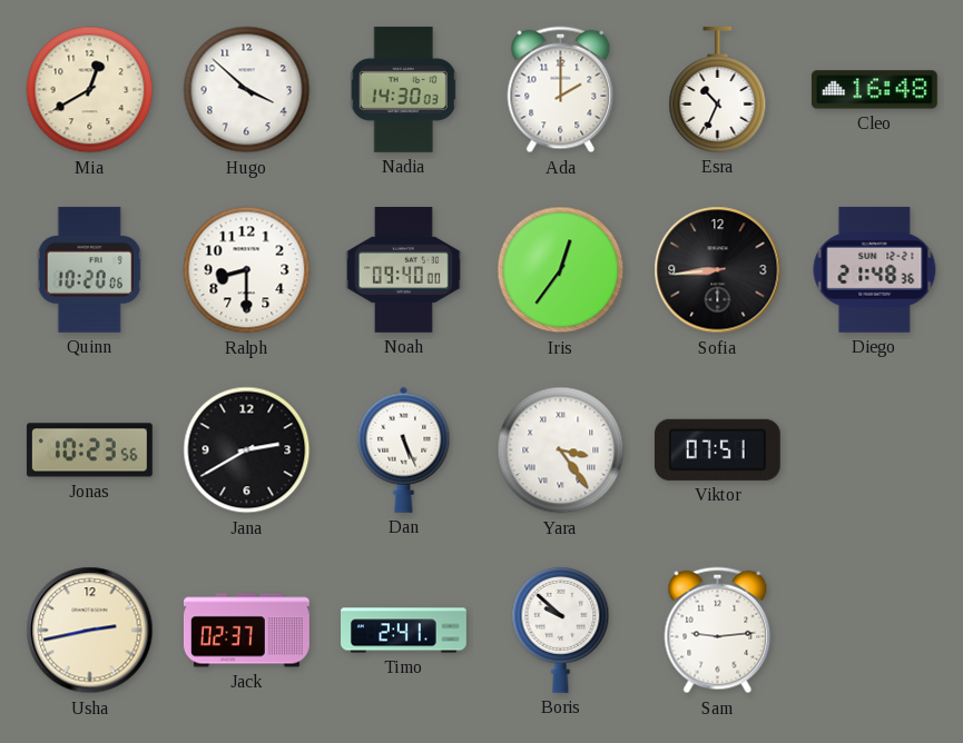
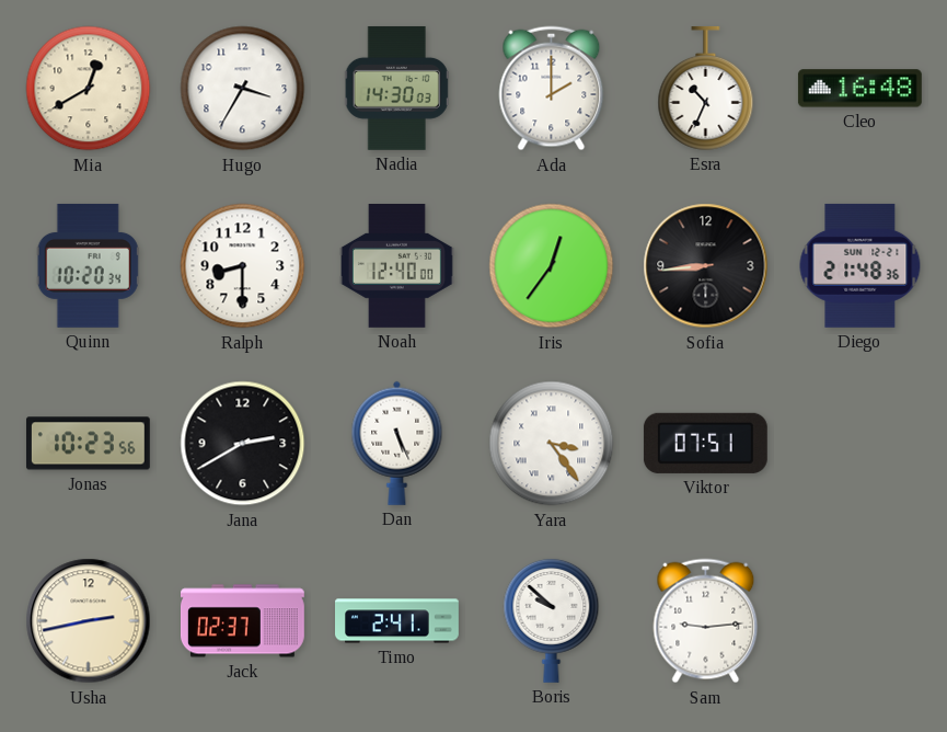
Hugo: 3:52 -> 3:35
Quinn: 10:20:06 -> 10:20:34
Noah: 09:40 -> 12:40
